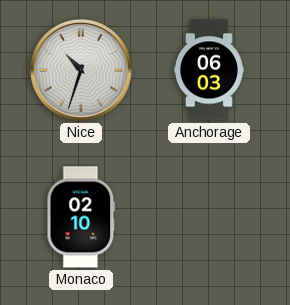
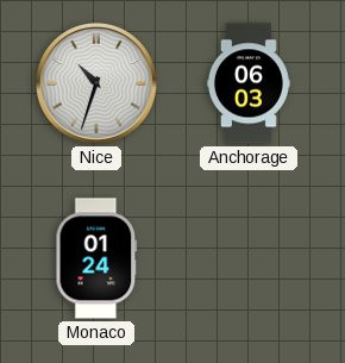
Monaco: 02:10 -> 01:24
